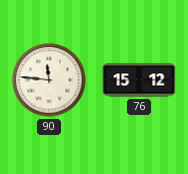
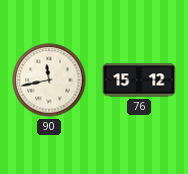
90: 11:46 -> 11:43
